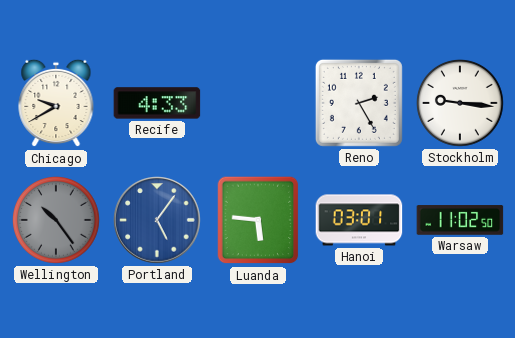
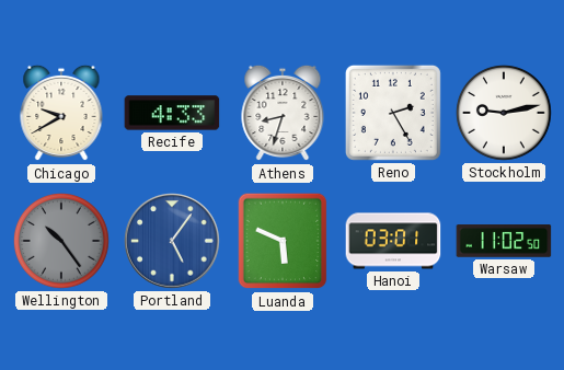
Athens: none -> 8:33
Stockholm: 9:16 -> 9:13
Luanda: 5:46 -> 5:49
